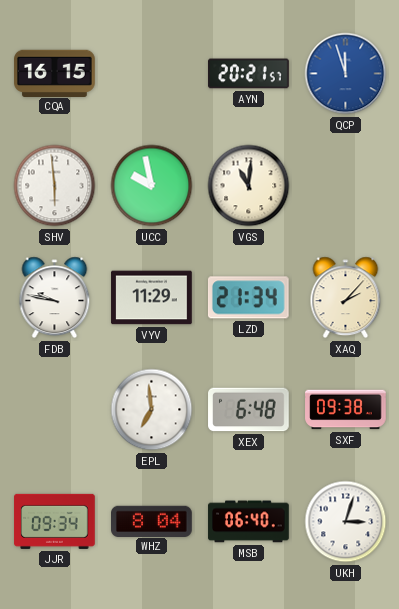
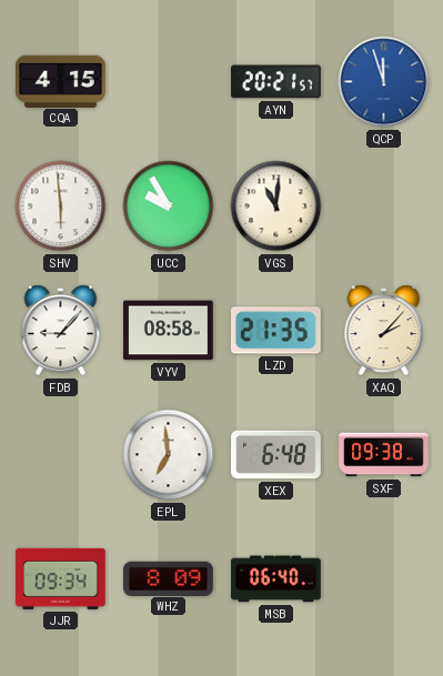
CQA: 16:15 -> 4:15
UCC: 9:58 -> 9:55
FDB: 9:47 -> 9:07
VYV: 11:29 -> 08:58
LZD: 21:34 -> 21:35
WHZ: 8:04 -> 8:09
UKH: 3:03 -> none
